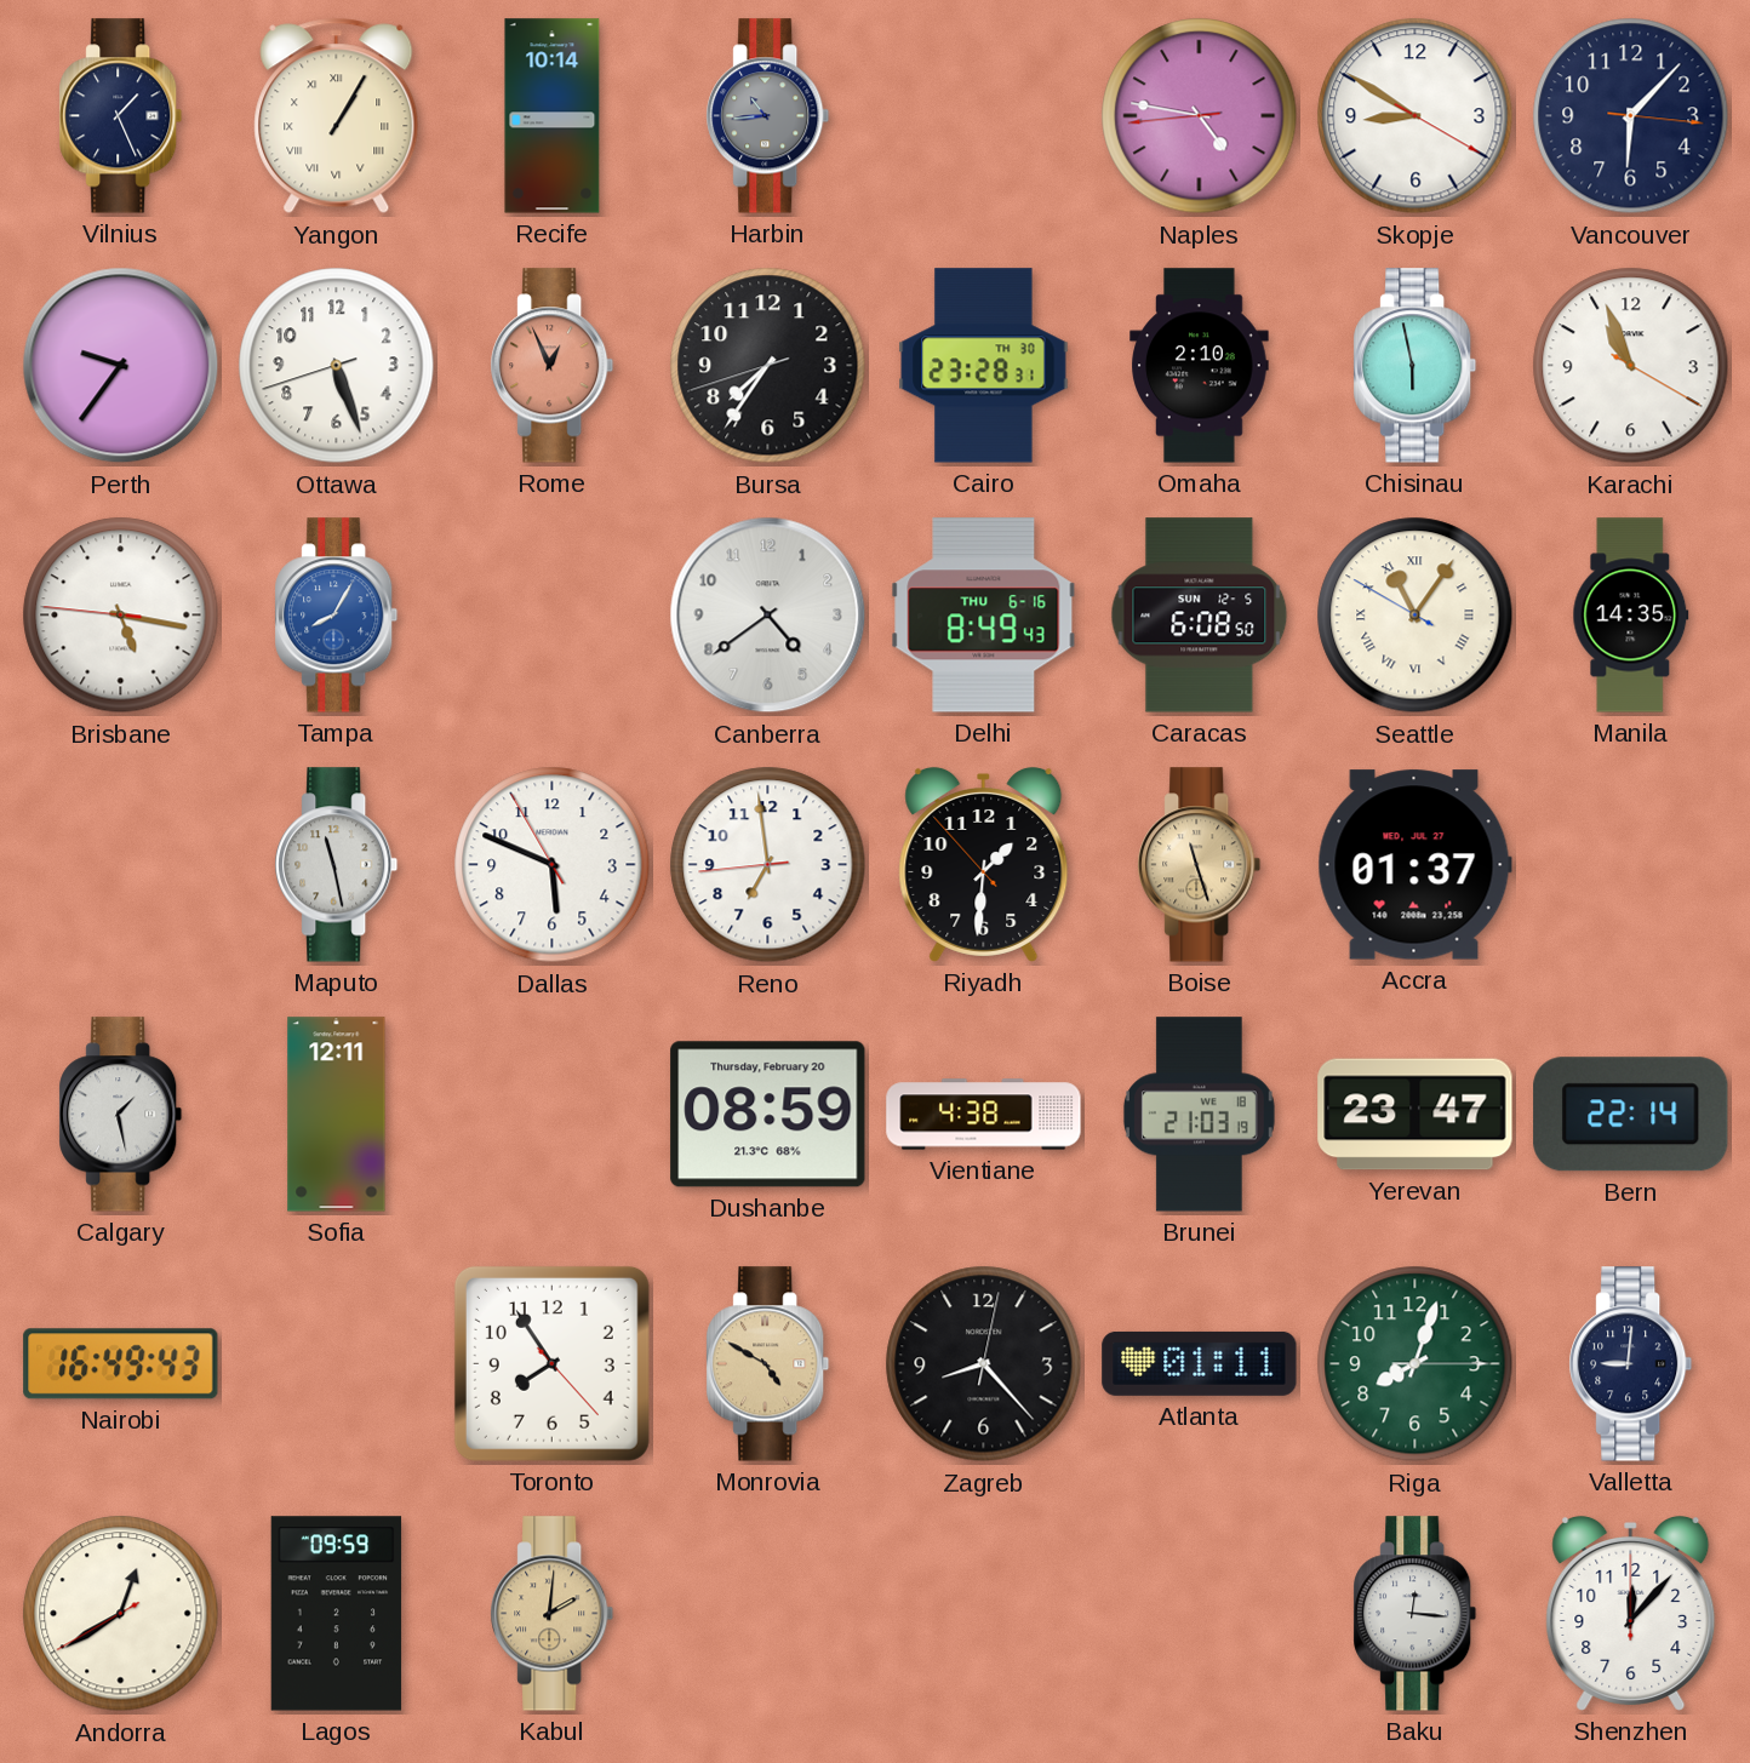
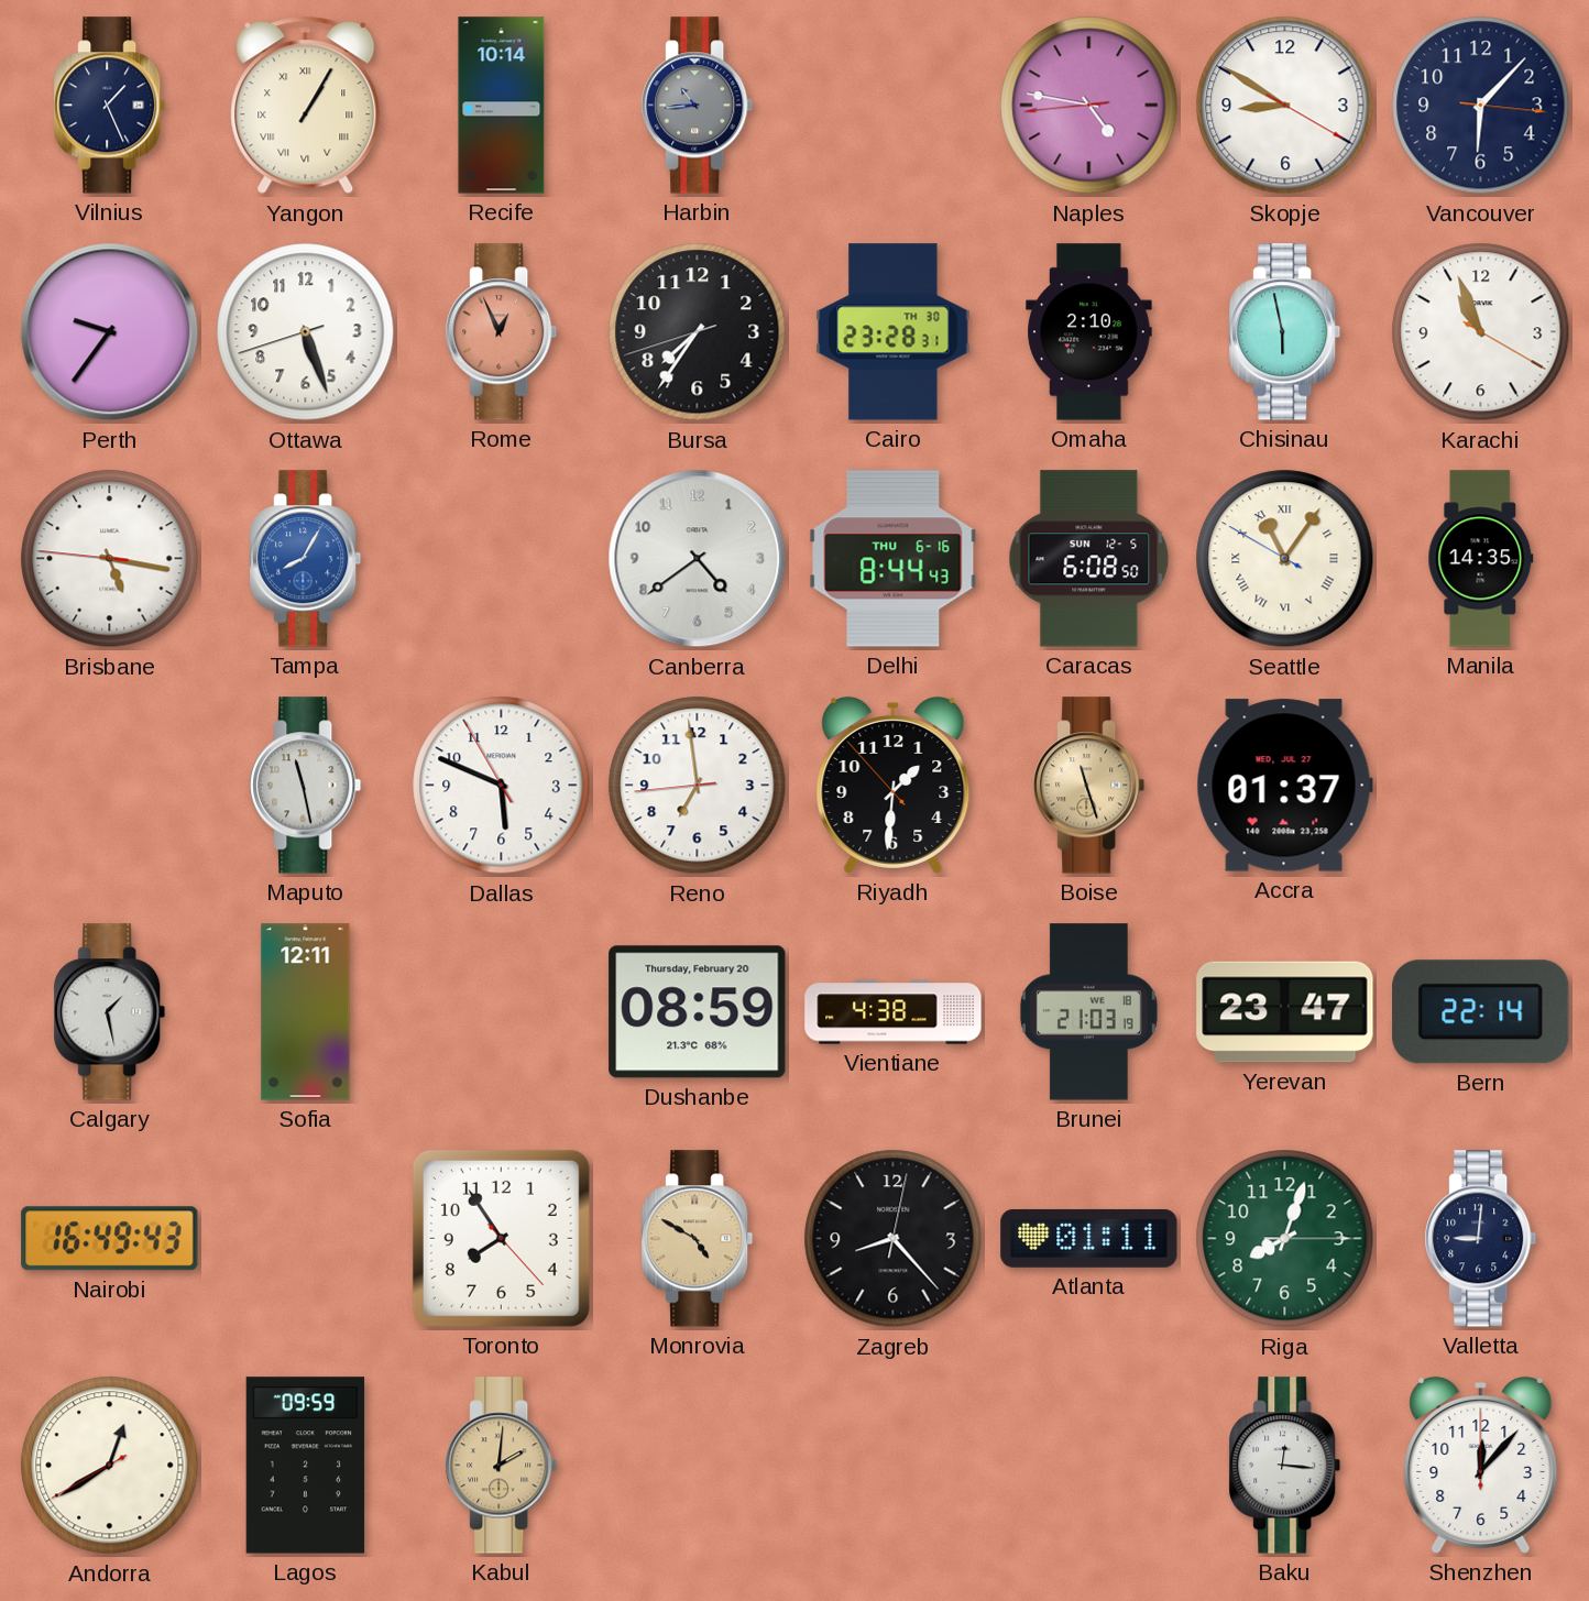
Delhi: 8:49 -> 8:44
